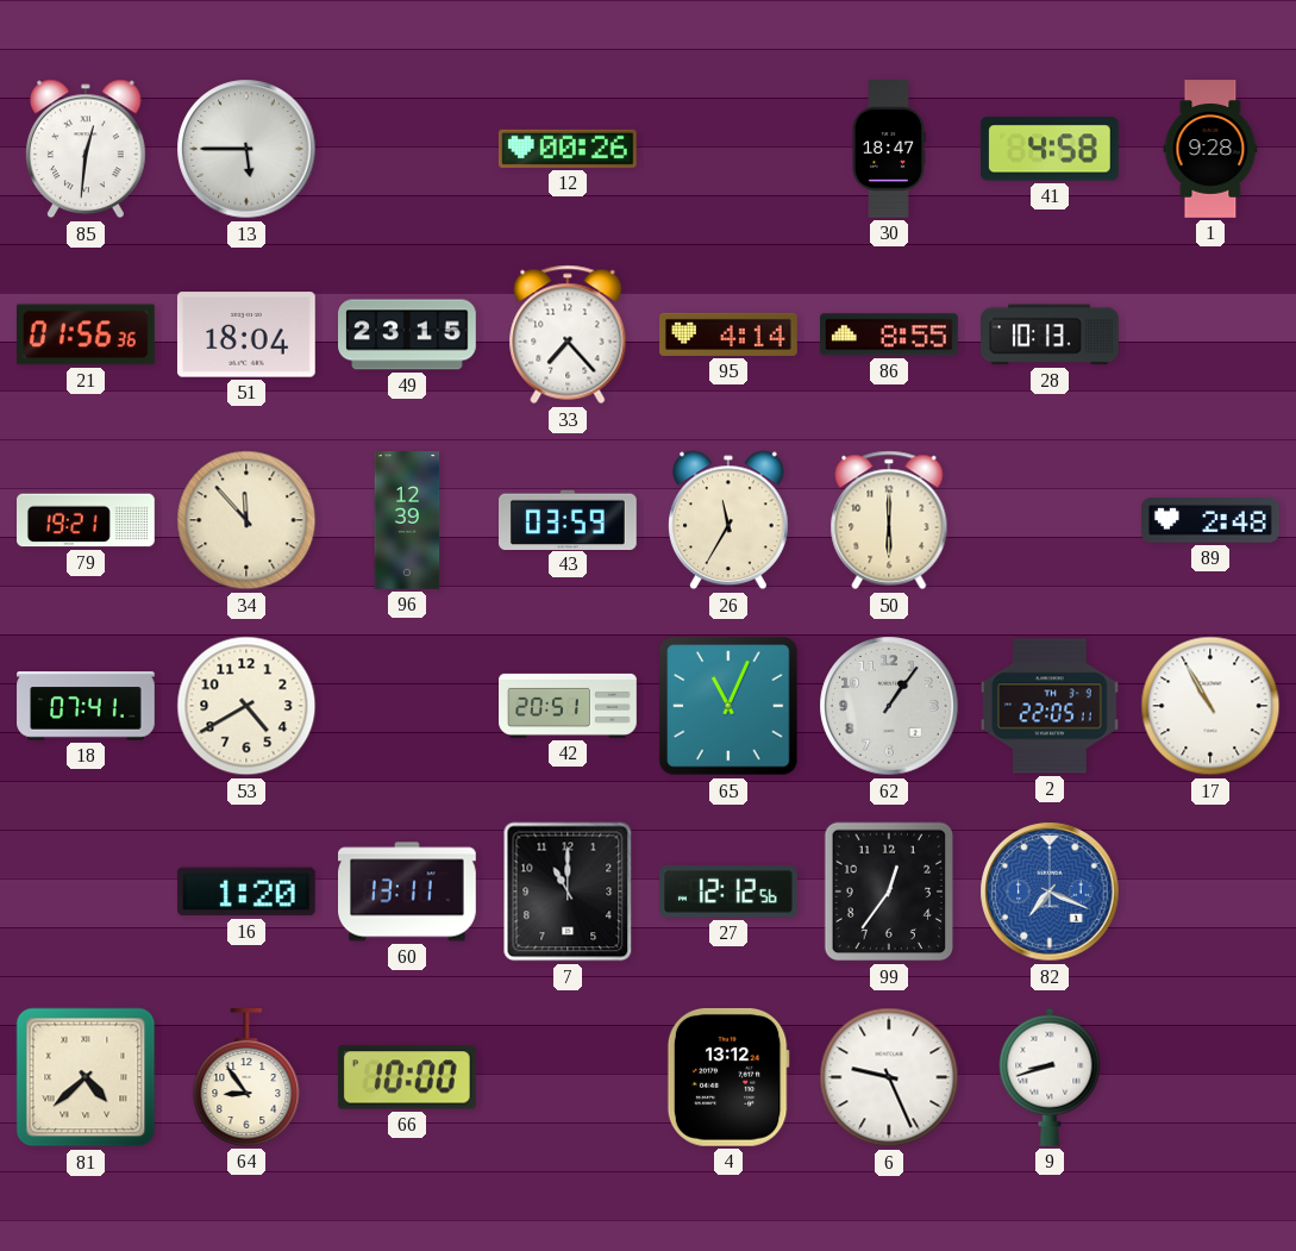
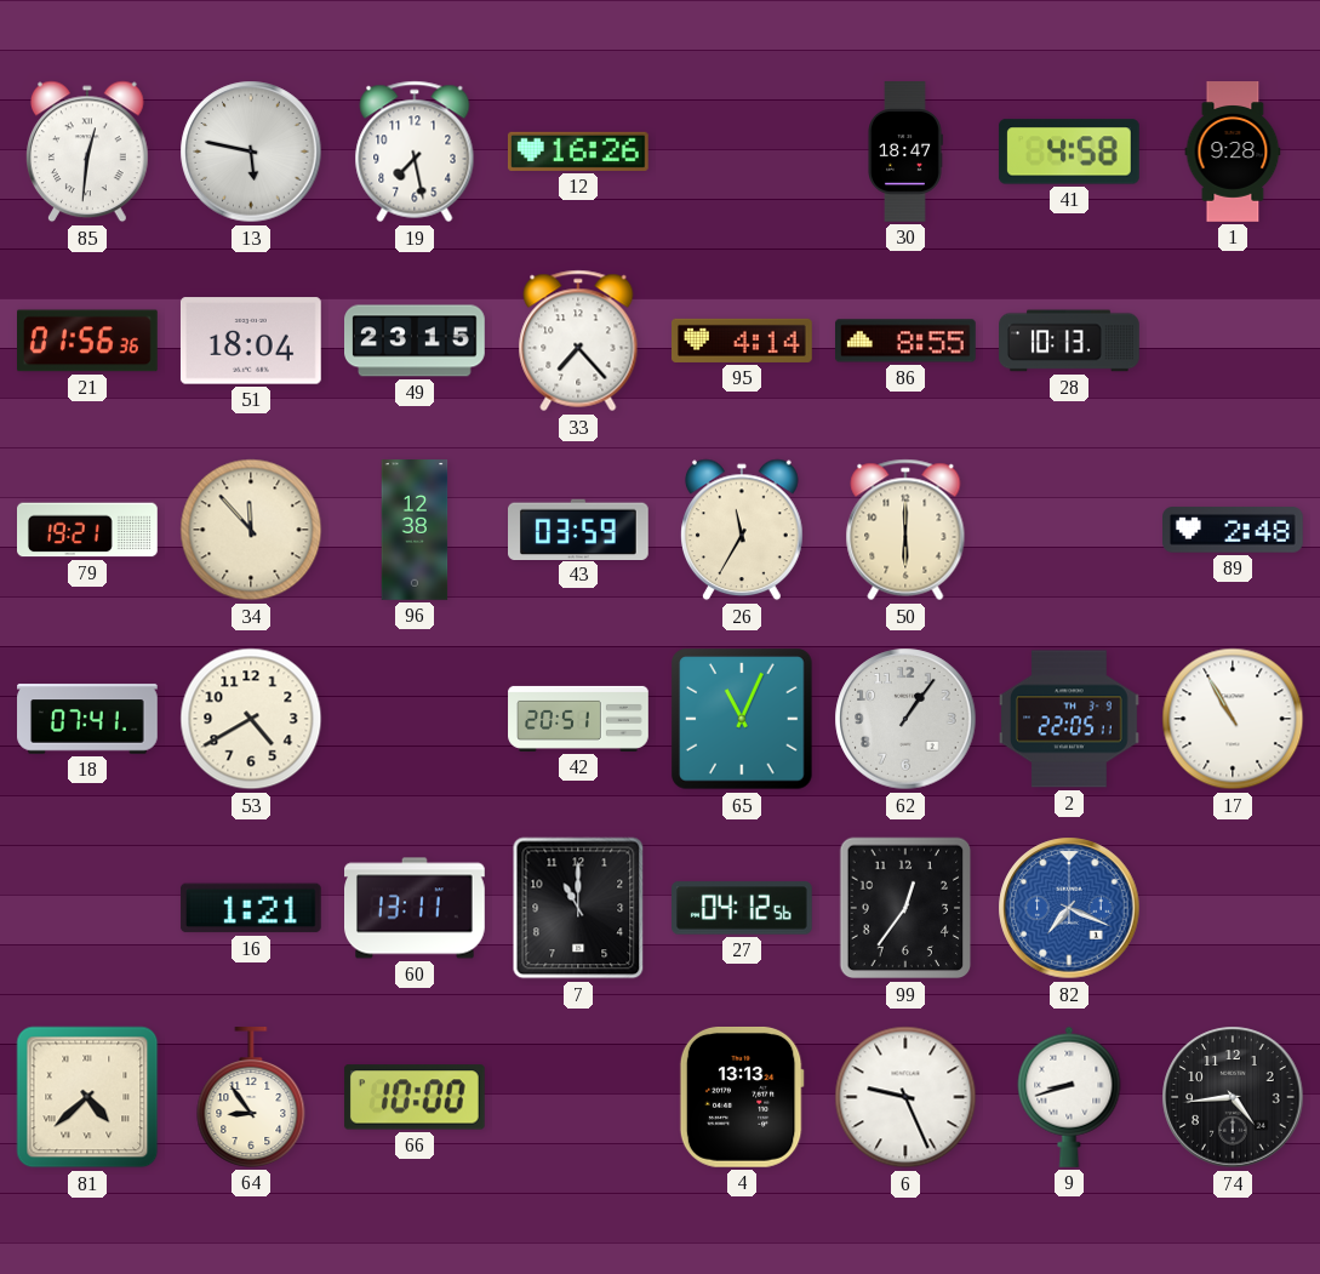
13: 5:45 -> 5:47
19: none -> 7:28
12: 00:26 -> 16:26
96: 12:39 -> 12:38
16: 1:20 -> 1:21
27: 12:12 -> 04:12
4: 13:12 -> 13:13
74: none -> 4:44
